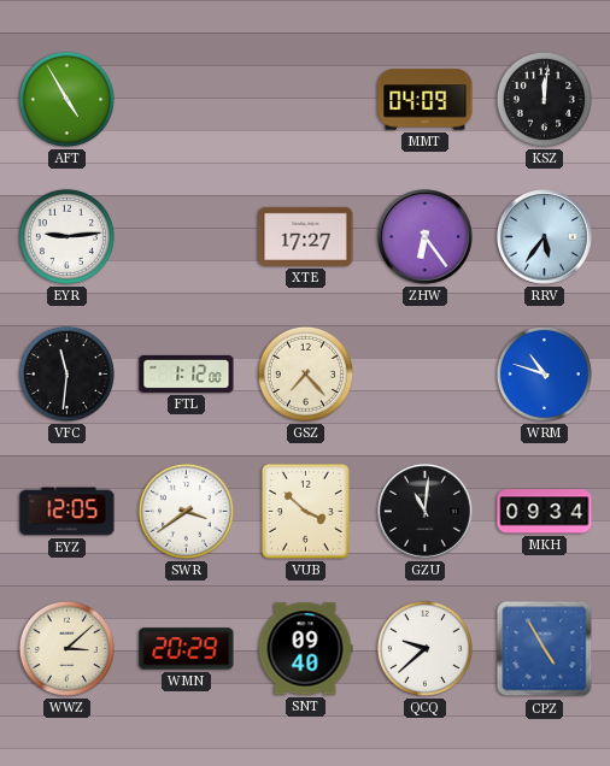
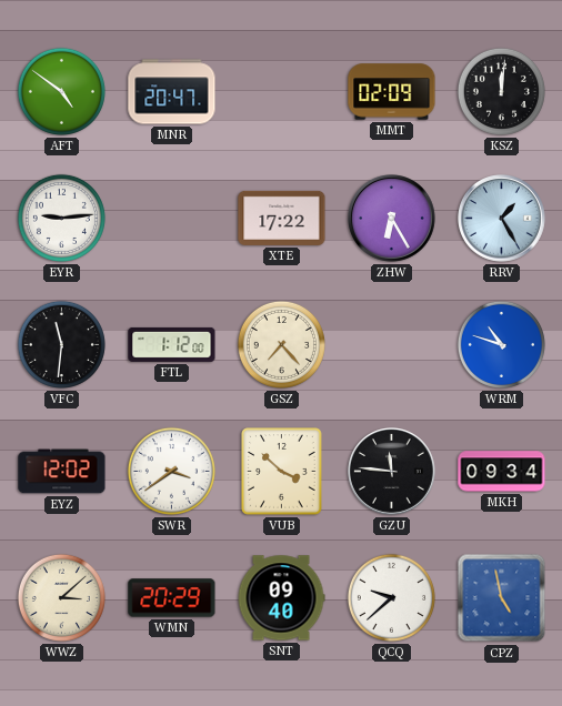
AFT: 4:55 -> 4:51
MNR: none -> 20:47
MMT: 04:09 -> 02:09
XTE: 17:27 -> 17:22
ZHW: 6:24 -> 6:25
RRV: 5:36 -> 1:25
EYZ: 12:05 -> 12:02
GZU: 11:01 -> 11:46
CPZ: 4:55 -> 4:58
